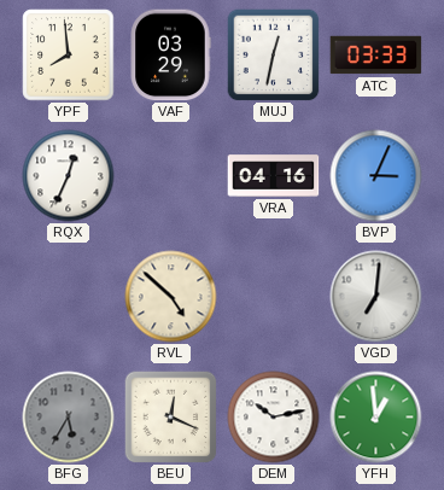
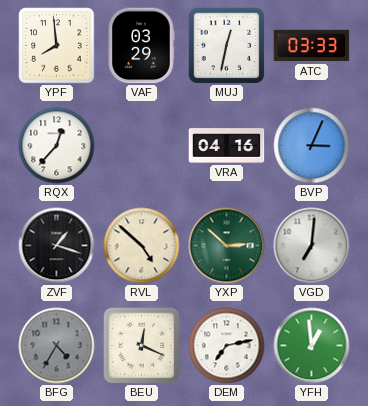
RQX: 12:34 -> 12:37
ZVF: none -> 1:18
YXP: none -> 2:52
BFG: 5:35 -> 4:35
DEM: 10:13 -> 7:13
